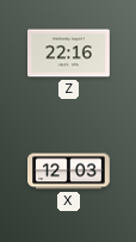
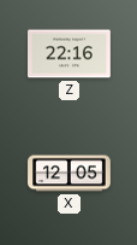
X: 12:03 -> 12:05
